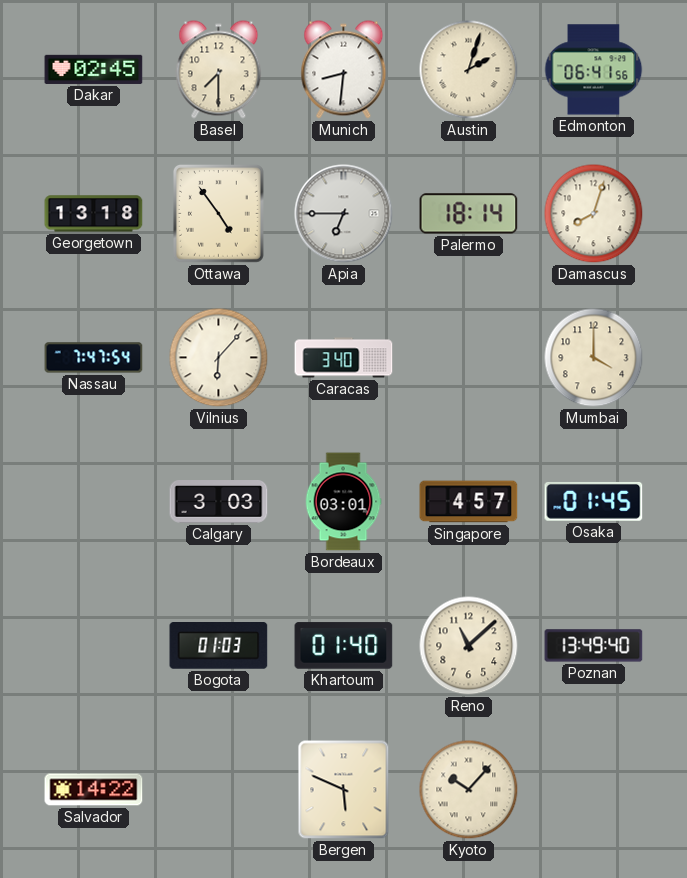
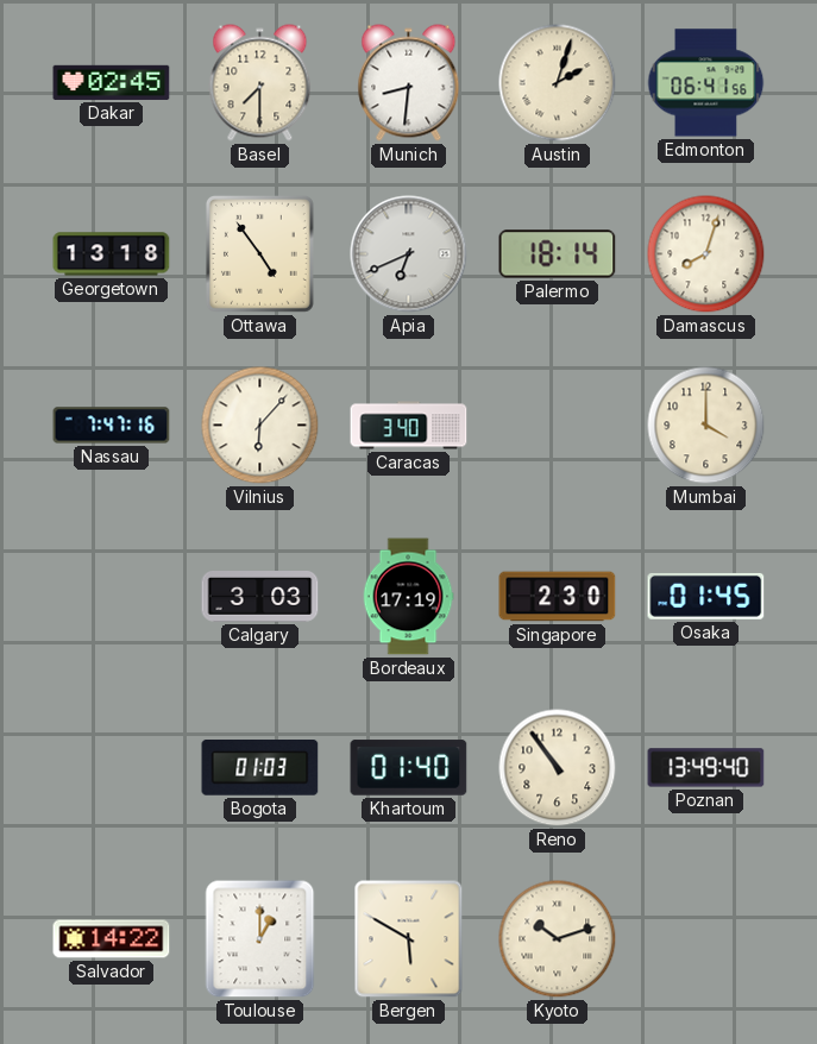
Apia: 6:45 -> 6:41
Nassau: 7:47:54 -> 7:47:16
Bordeaux: 03:01 -> 17:19
Singapore: 4:57 -> 2:30
Reno: 11:08 -> 10:54
Toulouse: none -> 1:00
Bergen: 5:49 -> 5:50
Kyoto: 10:07 -> 10:12
